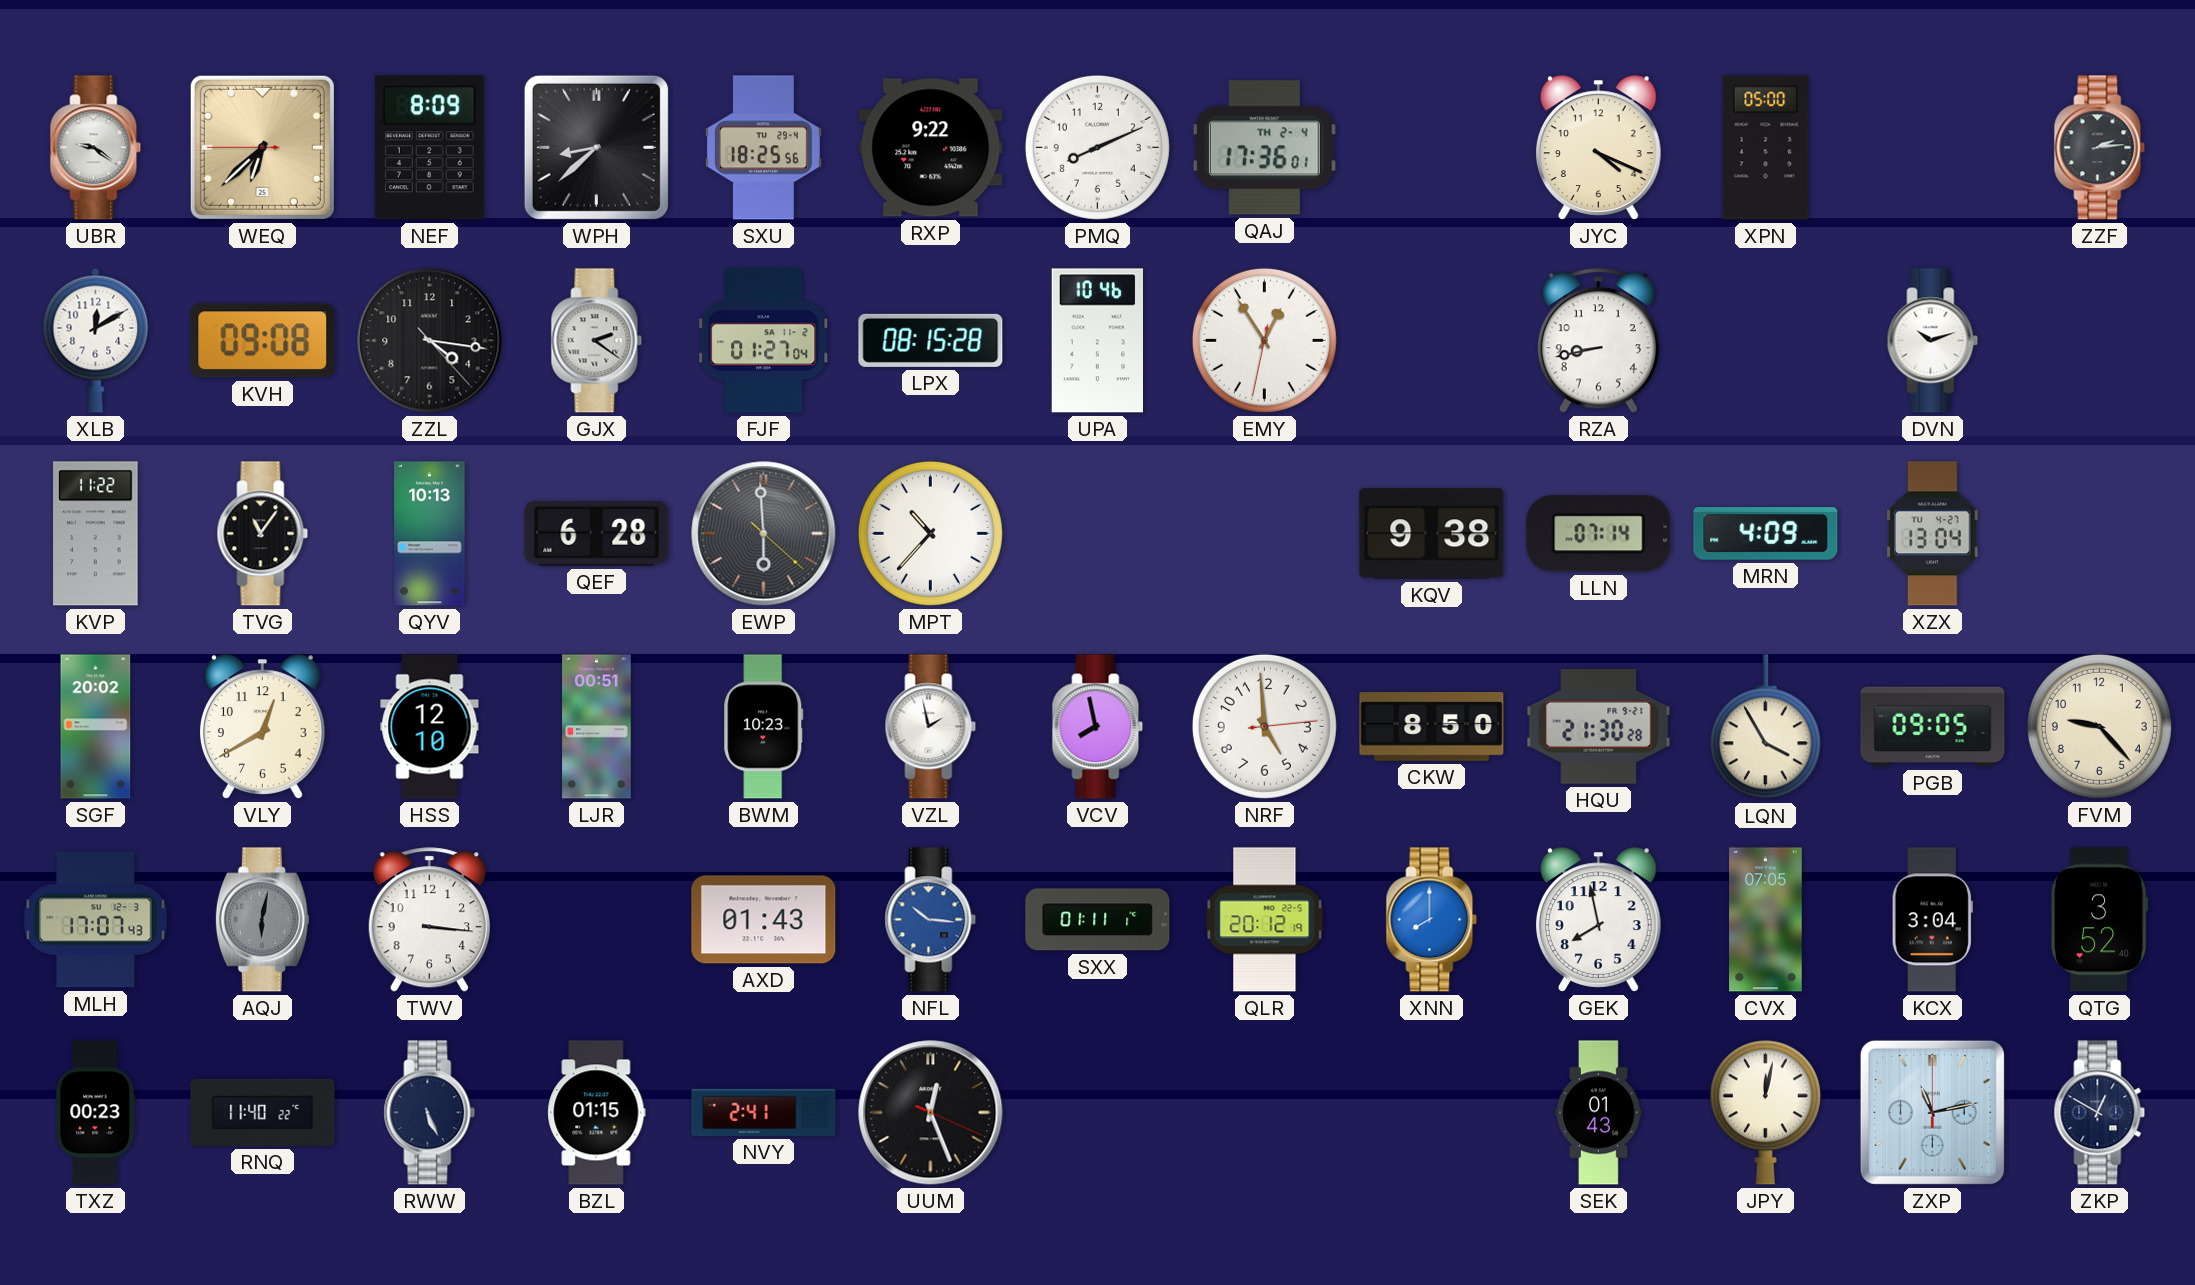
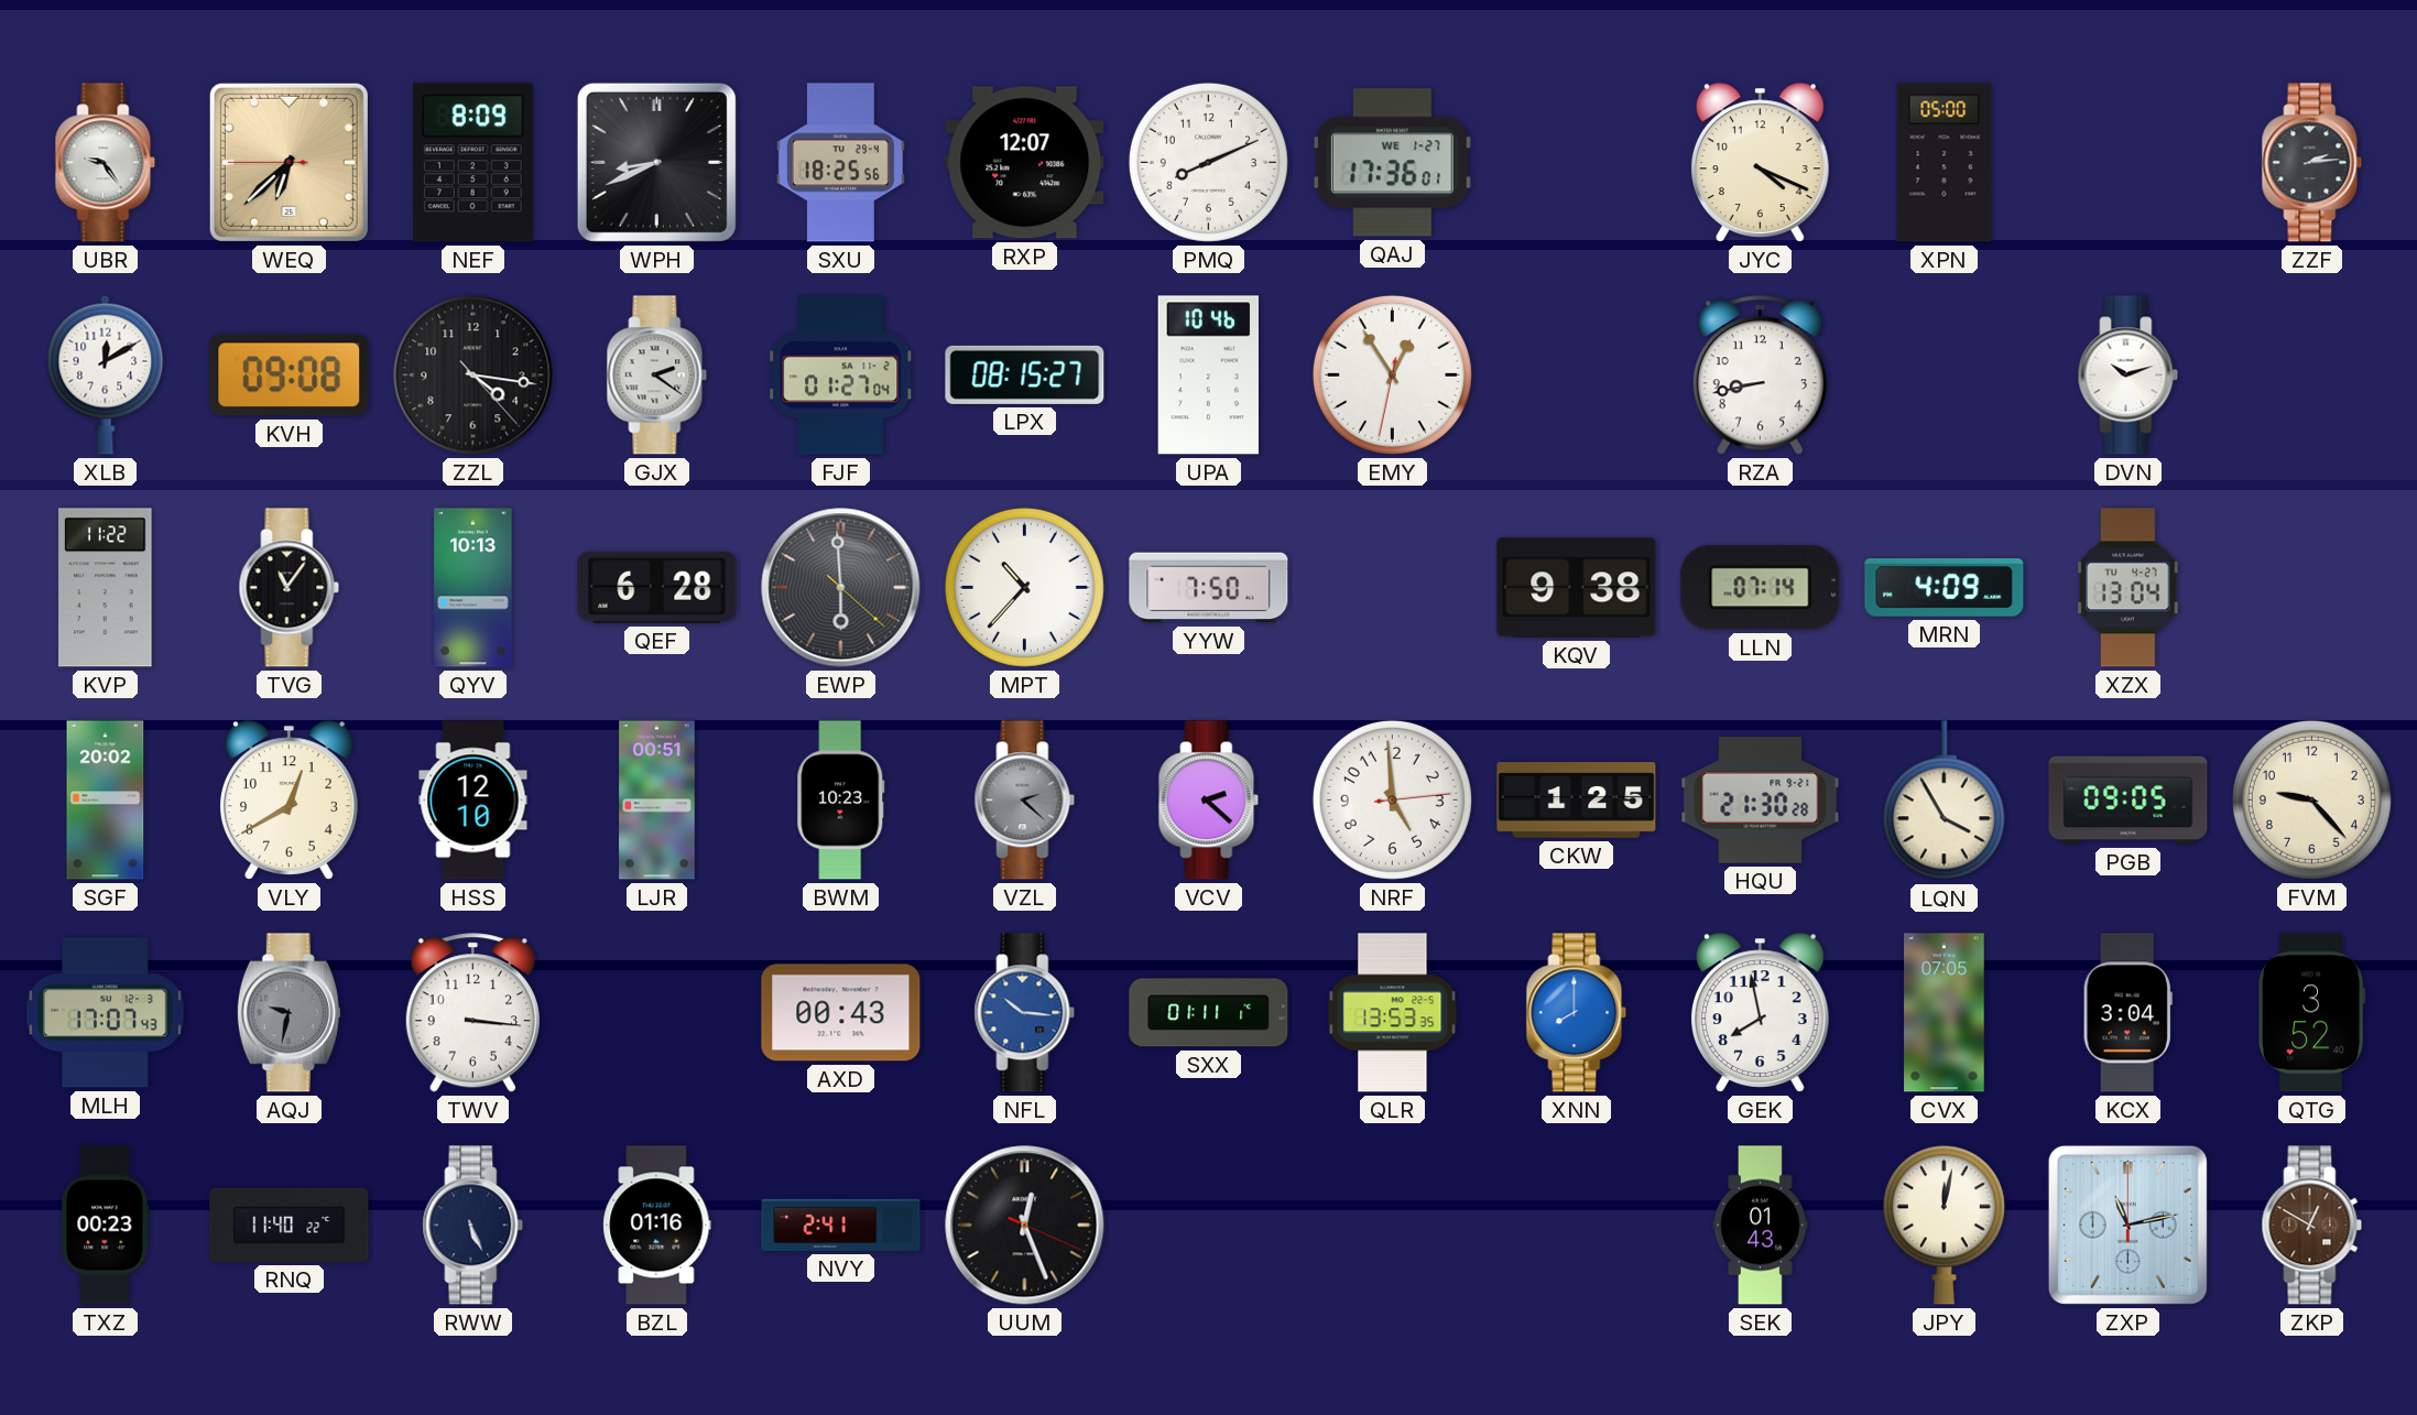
UBR: 9:21 -> 9:24
WPH: 8:38 -> 8:41
RXP: 9:22 -> 12:07
QAJ date: TH 2-4 -> WE 1-27
LPX: 08:15:28 -> 08:15:27
YYW: none -> 7:50
VZL: 1:58 -> 2:22
VZL dial: white -> grey
VCV: 7:58 -> 2:22
CKW: 8:50 -> 1:25
AQJ: 6:02 -> 9:32
AXD: 01:43 -> 00:43
QLR: 20:12 -> 13:53
BZL: 01:15 -> 01:16
ZKP dial: navy -> brown
